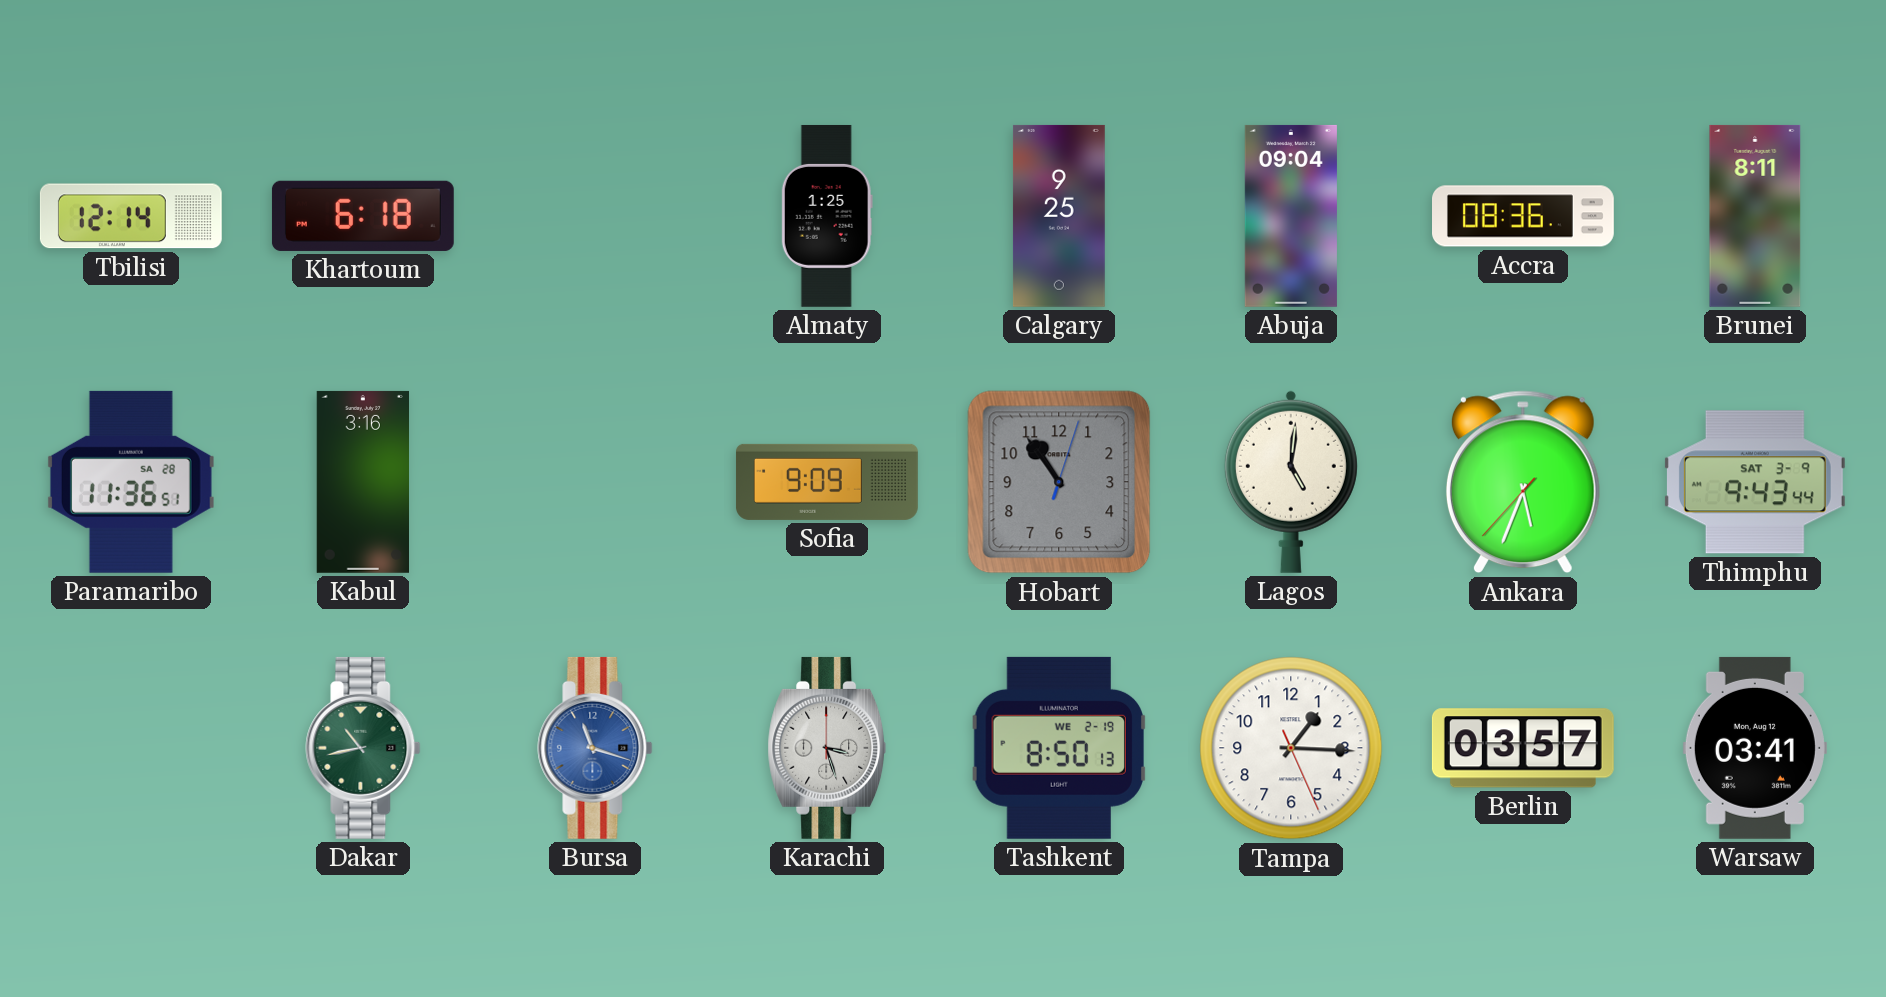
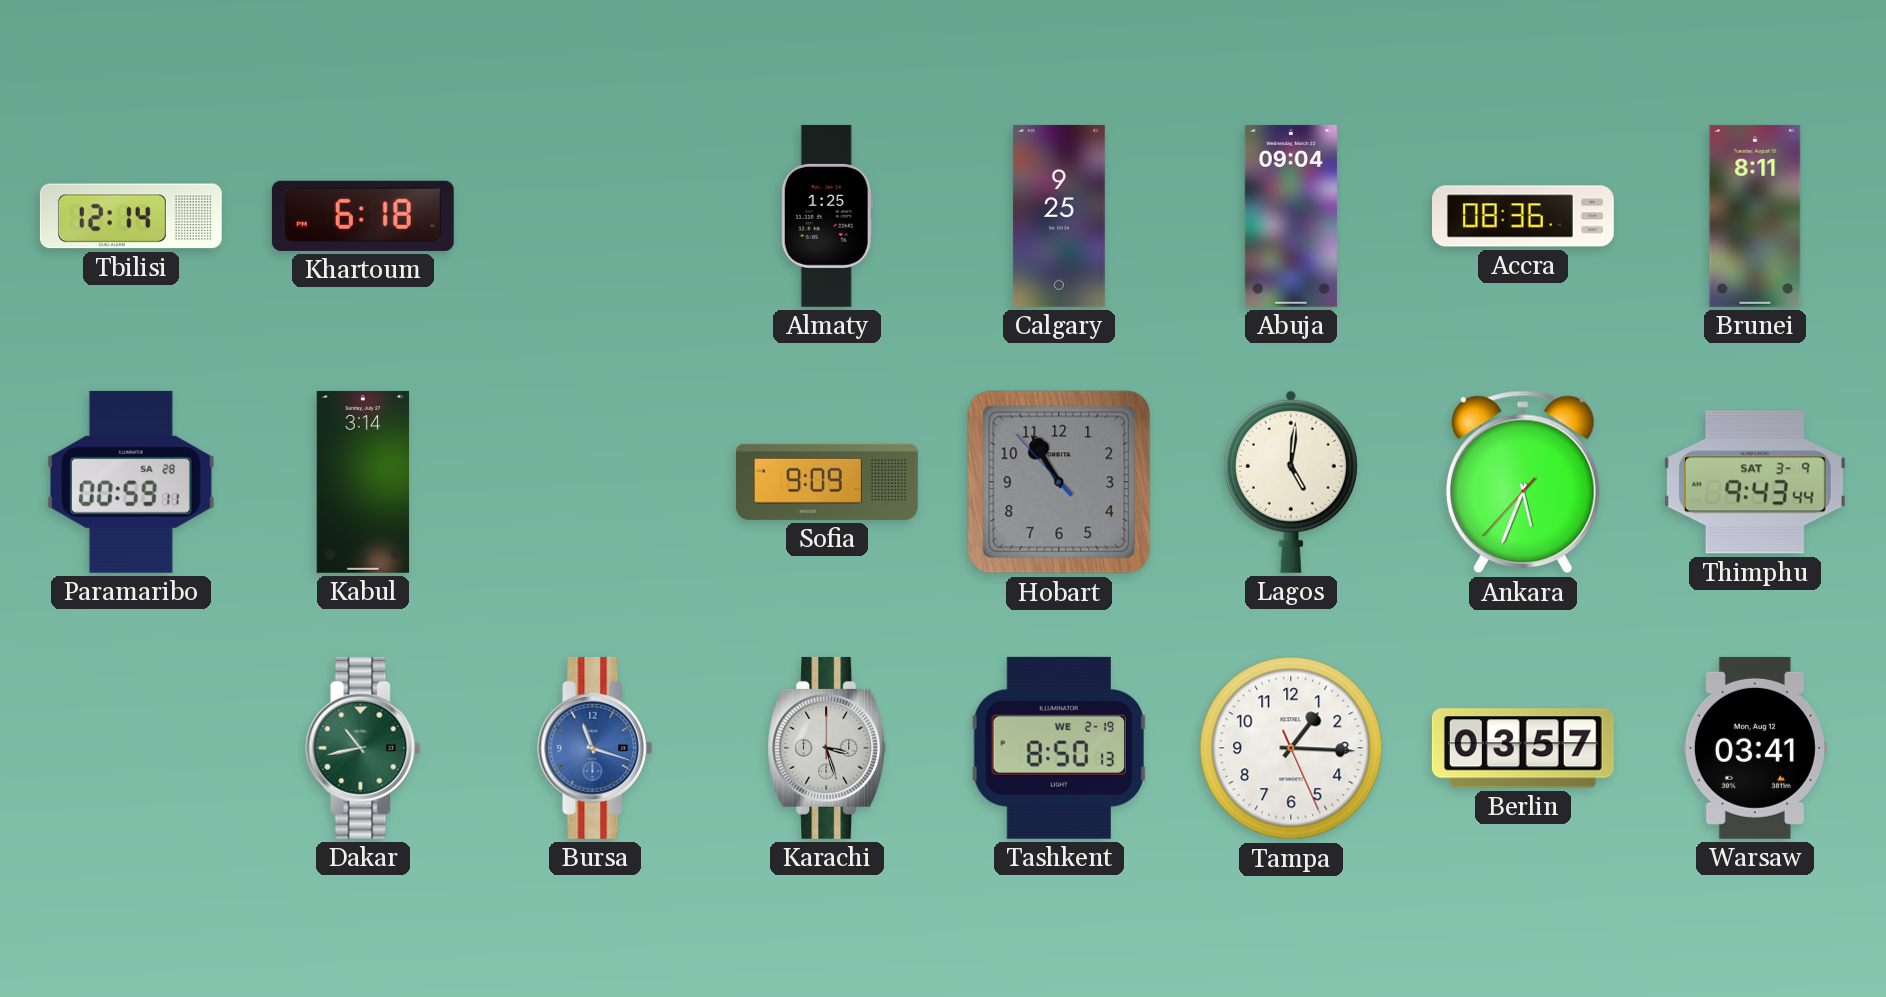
Paramaribo: 11:36 -> 00:59
Kabul: 3:16 -> 3:14
Hobart: 10:54:03 -> 10:54:53
